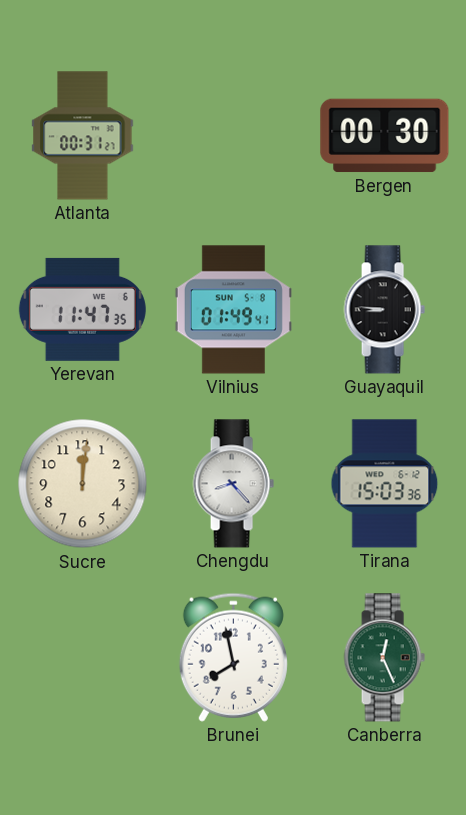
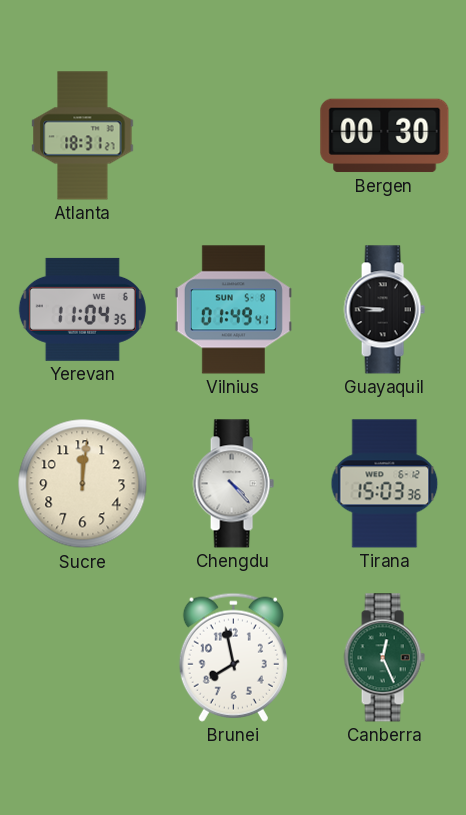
Atlanta: 00:31 -> 18:31
Yerevan: 11:47 -> 11:04
Chengdu: 8:23 -> 4:23
